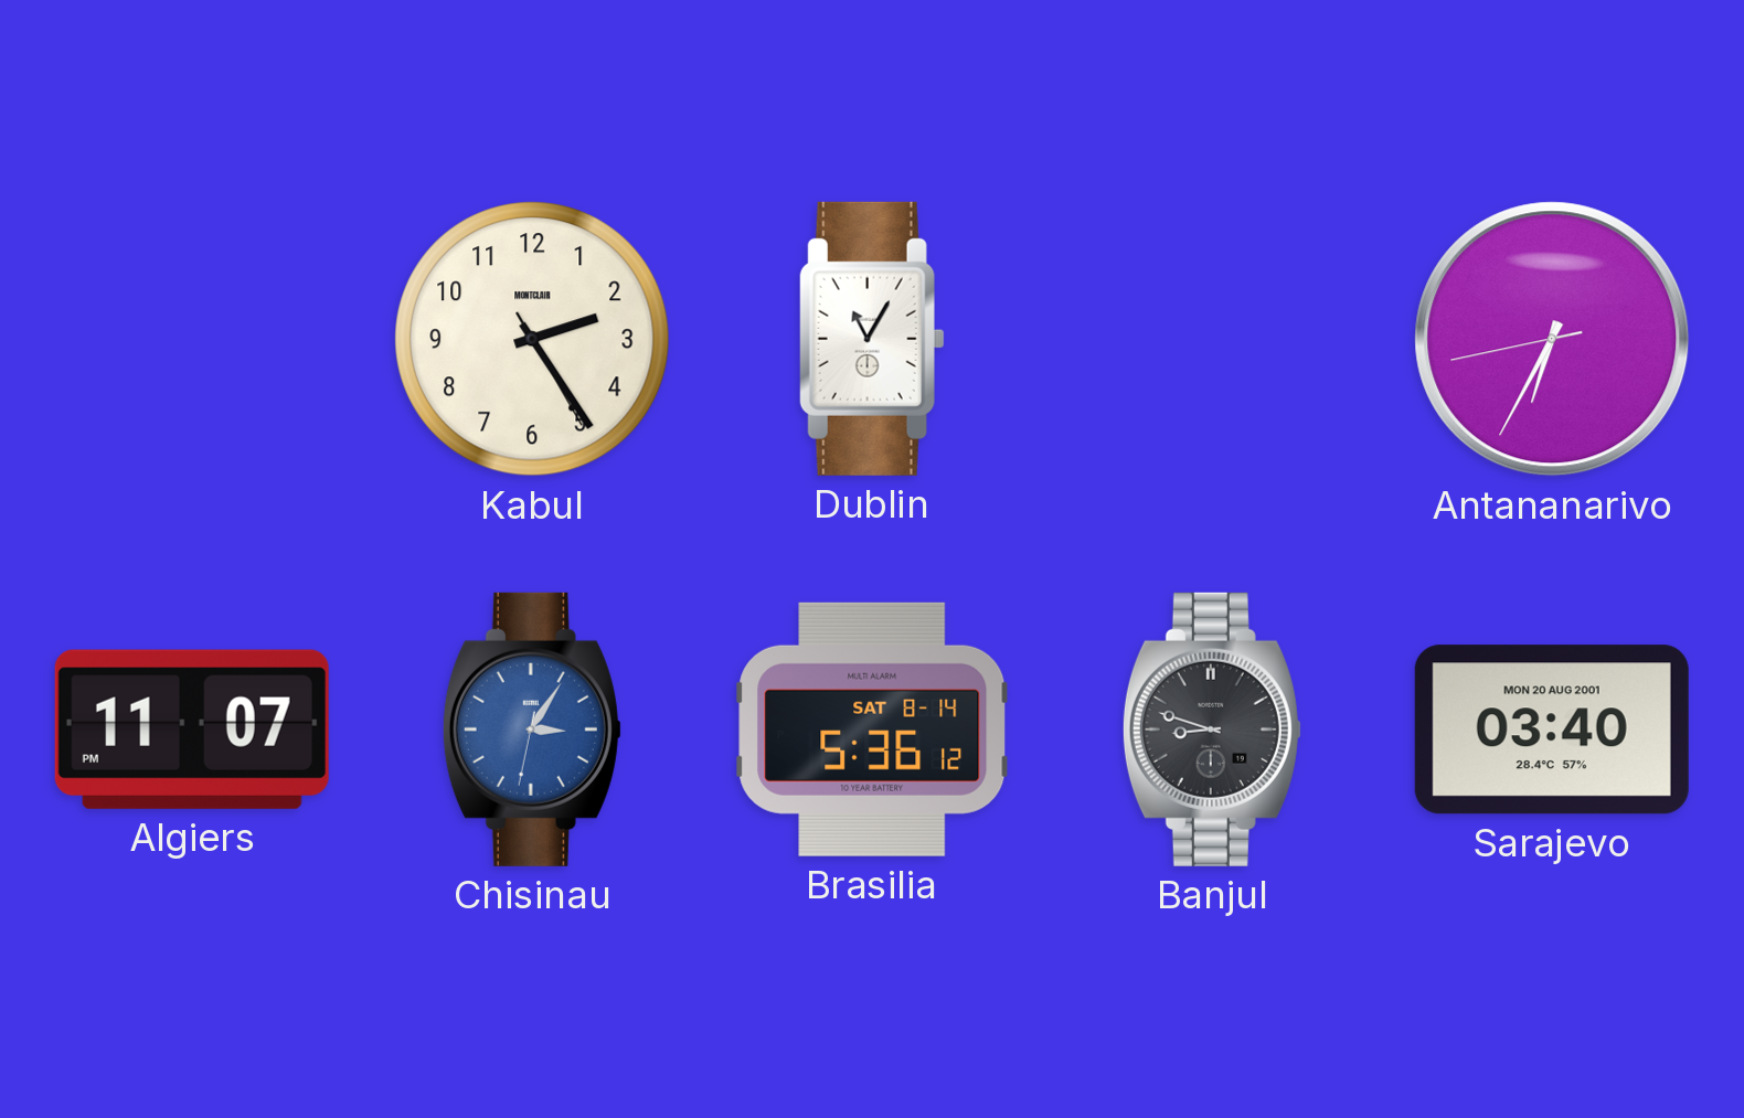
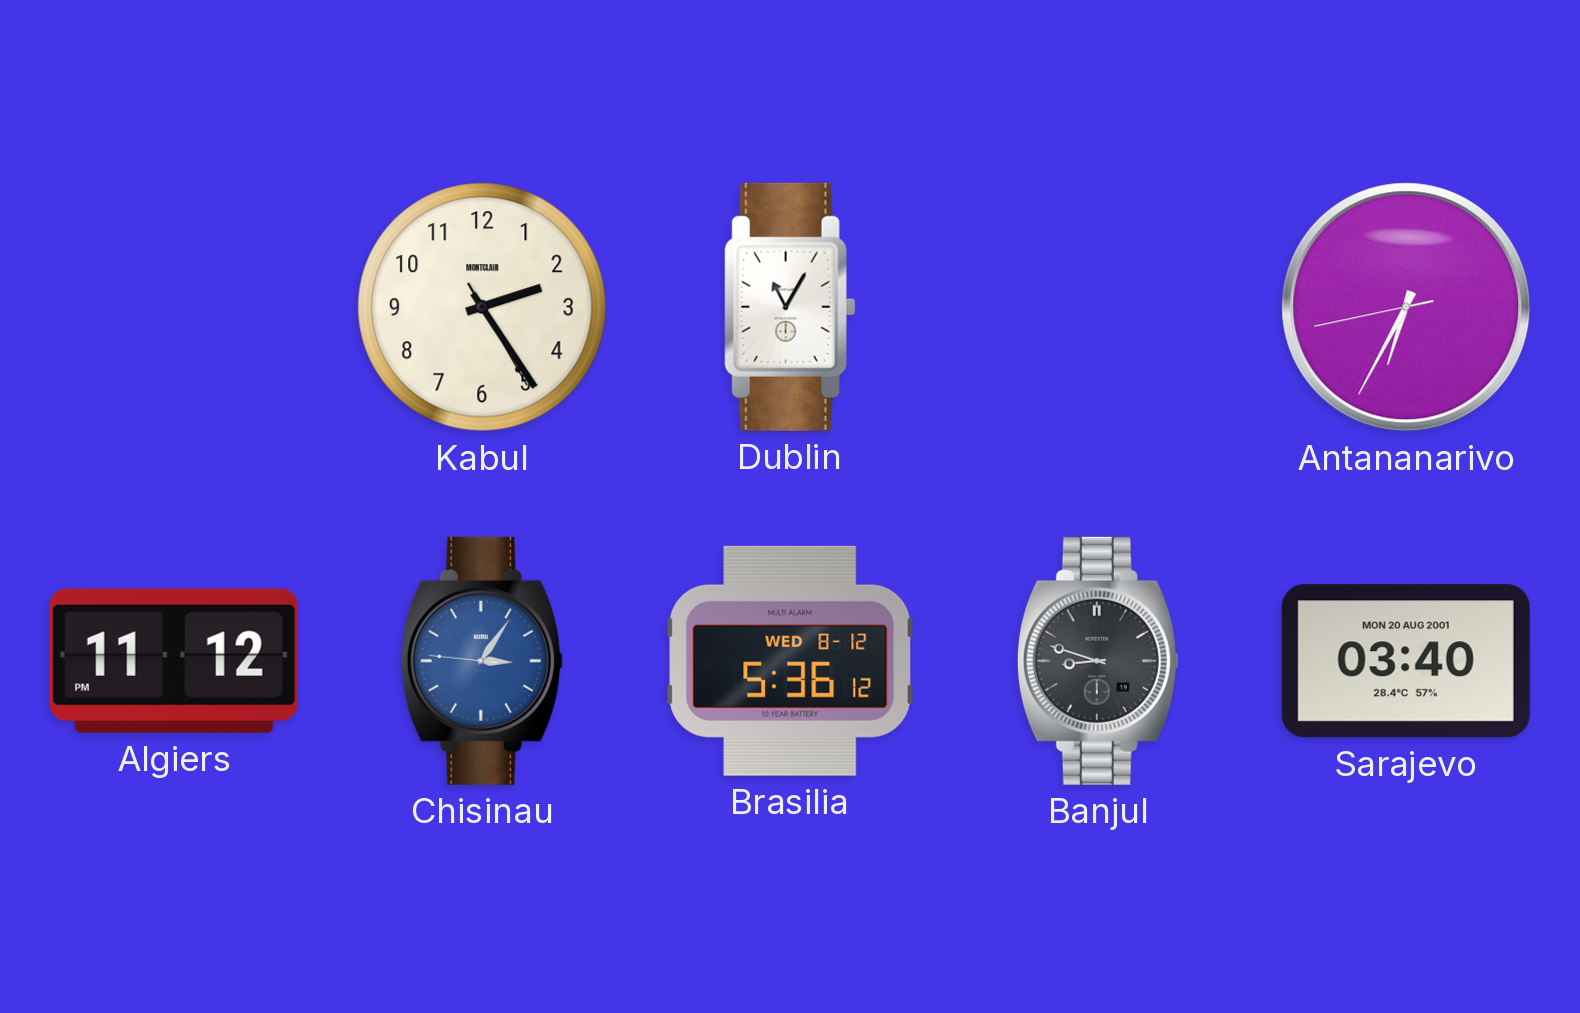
Algiers: 11:07 -> 11:12
Chisinau: 3:05:32 -> 3:05:46
Brasilia date: SAT 8-14 -> WED 8-12
